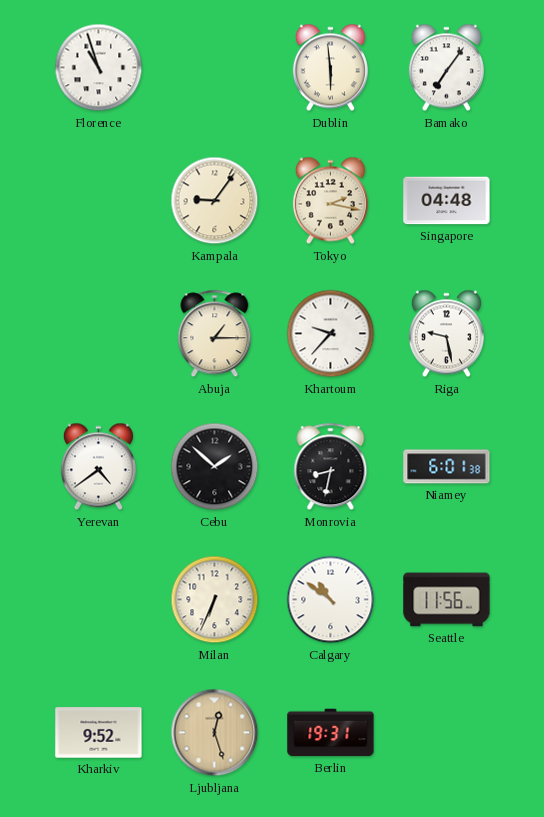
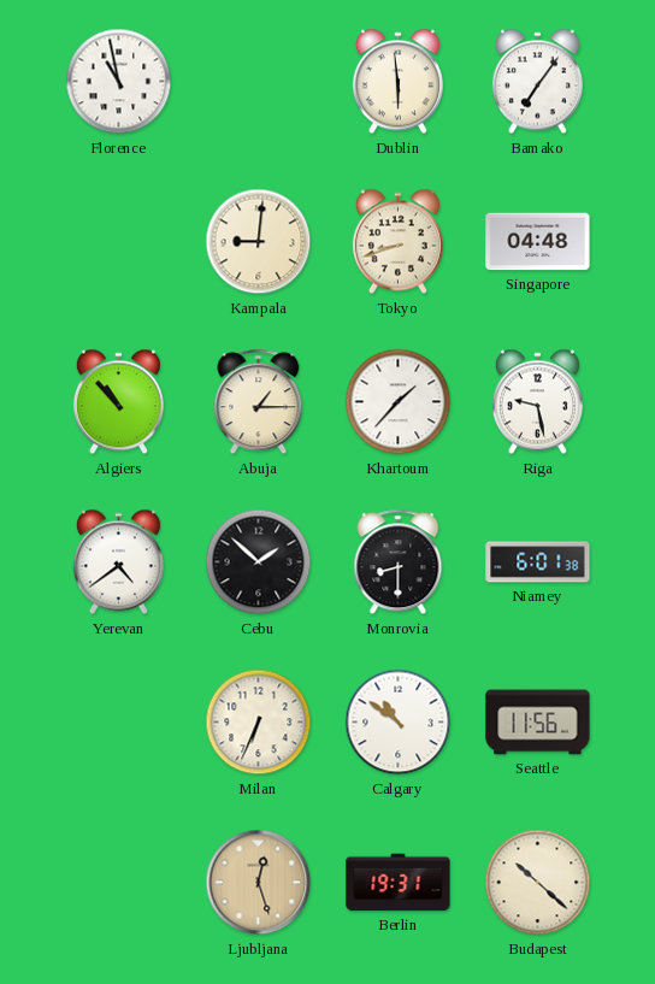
Florence: 10:57 -> 10:58
Kampala: 9:06 -> 9:01
Tokyo: 2:17 -> 8:42
Algiers: none -> 10:53
Khartoum: 9:37 -> 1:37
Monrovia: 8:32 -> 8:30
Kharkiv: 9:52 -> none
Budapest: none -> 10:22
